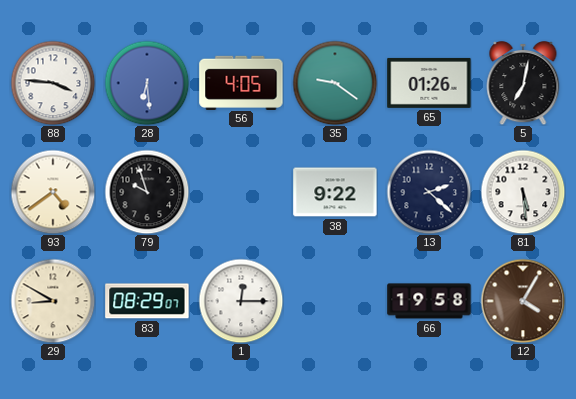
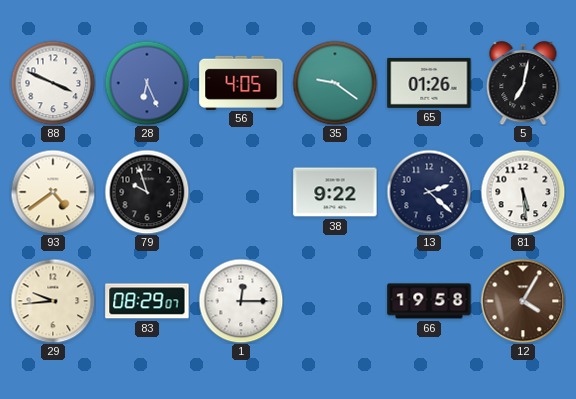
88: 3:46 -> 3:49
28: 6:29 -> 6:26
29: 8:50 -> 9:44
